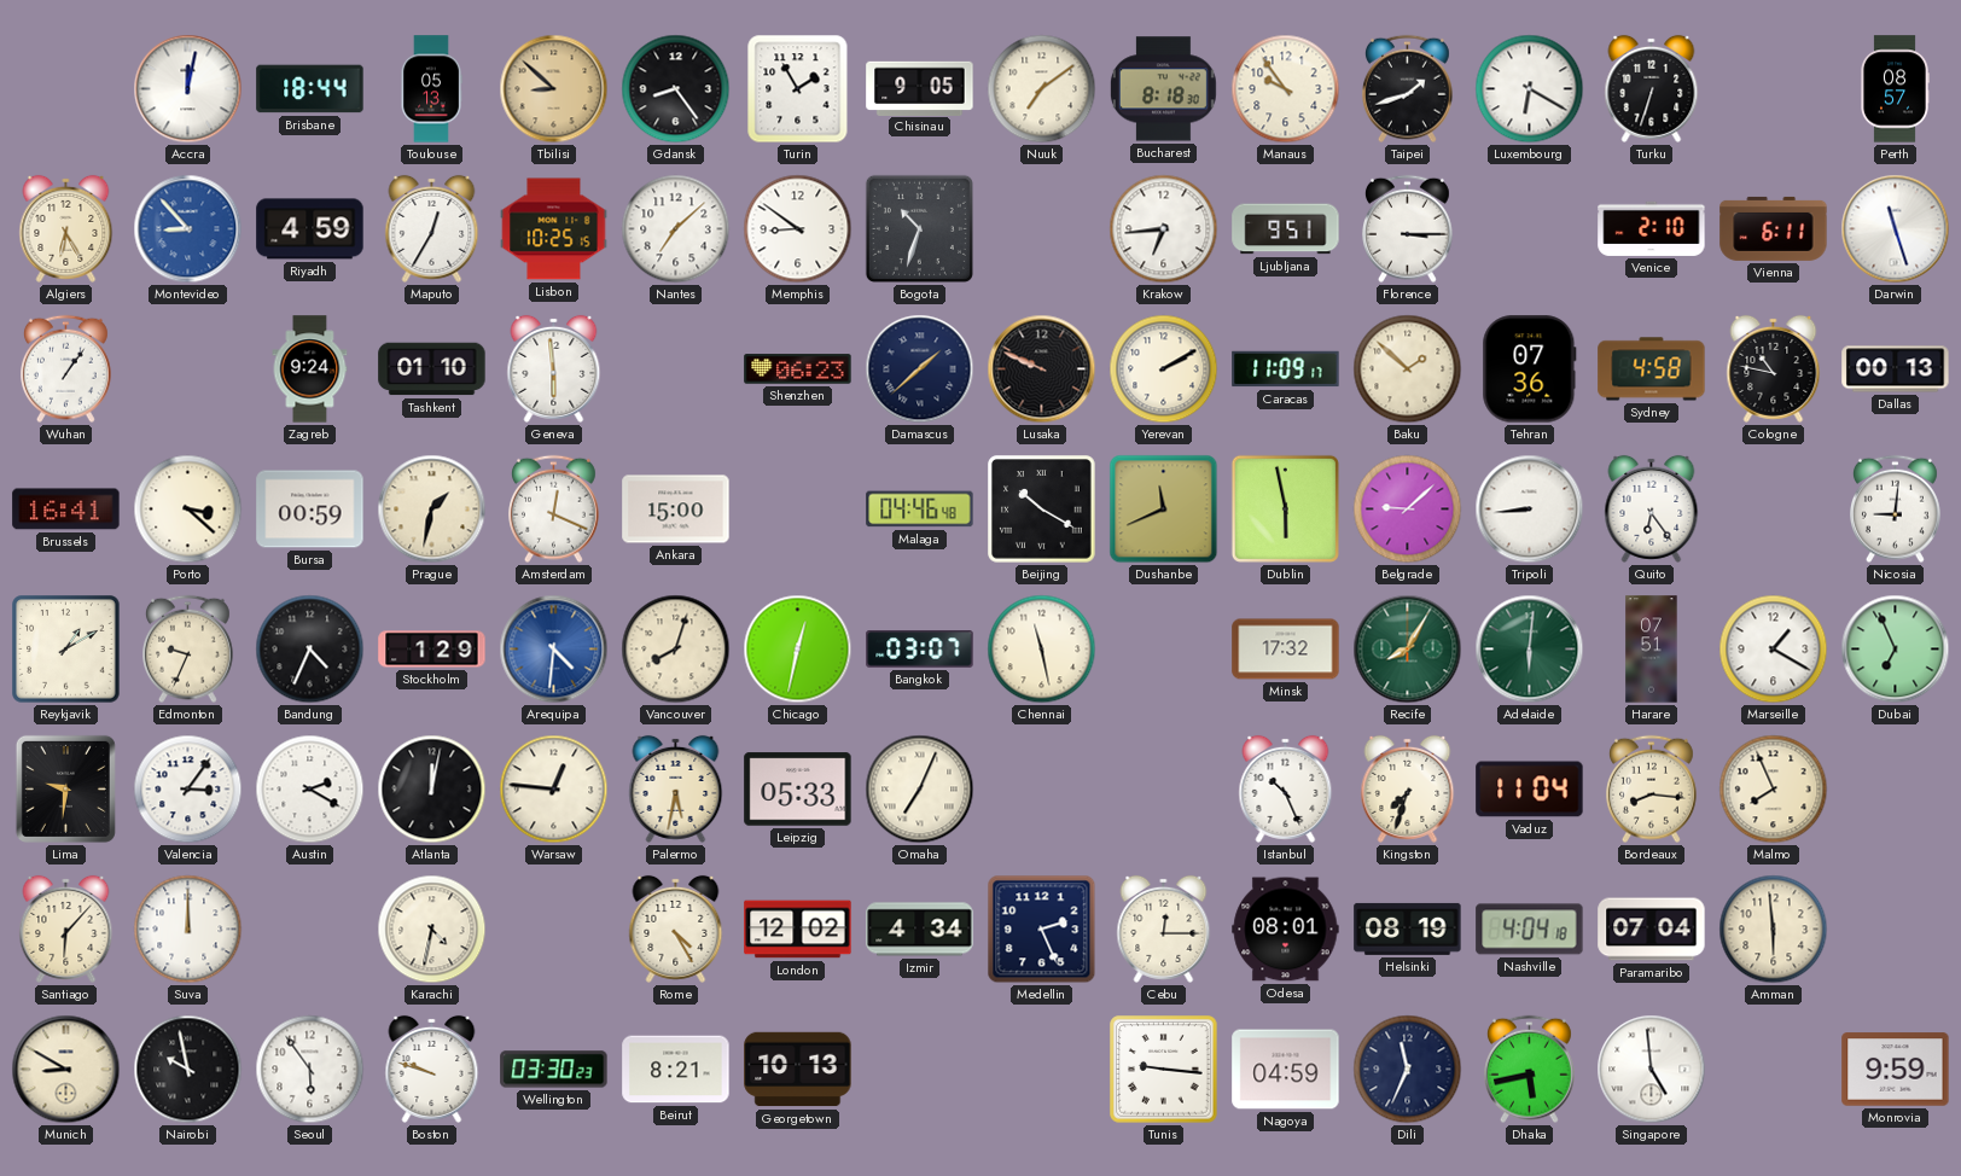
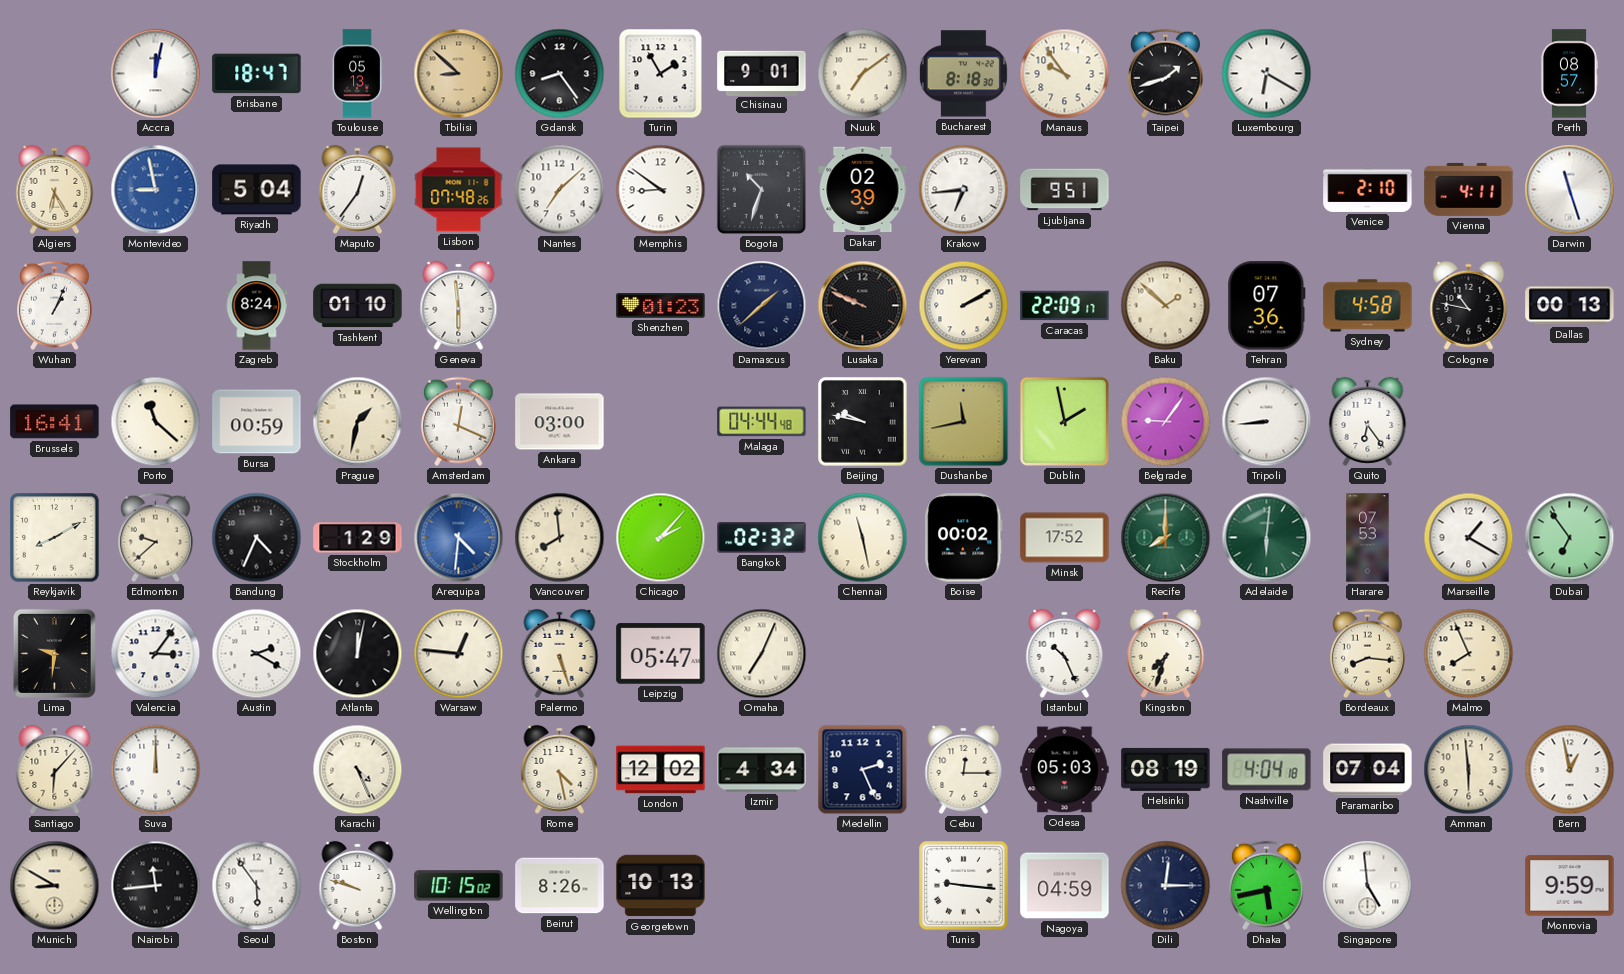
Brisbane: 18:44 -> 18:47
Chisinau: 9:05 -> 9:01
Turku: 6:33 -> none
Montevideo: 8:53 -> 8:58
Riyadh: 4:59 -> 5:04
Maputo: 12:35 -> 12:36
Lisbon: 10:25 -> 07:48
Dakar: none -> 02:39
Florence: 3:15 -> none
Vienna: 6:11 -> 4:11
Wuhan: 1:06 -> 1:04
Zagreb: 9:24 -> 8:24
Shenzhen: 06:23 -> 01:23
Caracas: 11:09 -> 22:09
Porto: 3:22 -> 11:22
Ankara: 15:00 -> 03:00
Malaga: 04:46 -> 04:44
Beijing: 10:20 -> 9:47
Dushanbe: 11:41 -> 11:43
Dublin: 5:58 -> 1:58
Belgrade: 9:08 -> 9:06
Nicosia: 9:01 -> none
Reykjavik: 1:10 -> 8:10
Edmonton: 9:34 -> 9:38
Vancouver: 8:03 -> 7:59
Chicago: 12:32 -> 2:07
Bangkok: 03:07 -> 02:32
Boise: none -> 00:02
Minsk: 17:32 -> 17:52
Recife: 8:05 -> 8:00
Harare: 07:51 -> 07:53
Dubai: 6:56 -> 6:54
Palermo: 5:32 -> 5:27
Leipzig: 05:33 -> 05:47
Vaduz: 11:04 -> none
Karachi: 4:32 -> 4:26
Rome: 4:25 -> 4:28
Odesa: 08:01 -> 05:03
Bern: none -> 12:58
Nairobi: 9:58 -> 11:44
Wellington: 03:30 -> 10:15
Beirut: 8:21 -> 8:26
Dili: 11:34 -> 12:15
